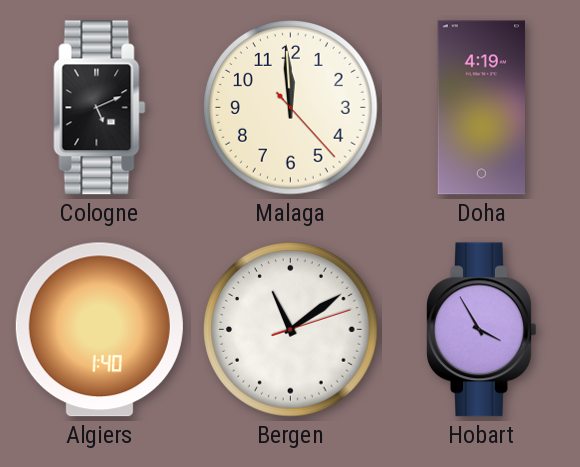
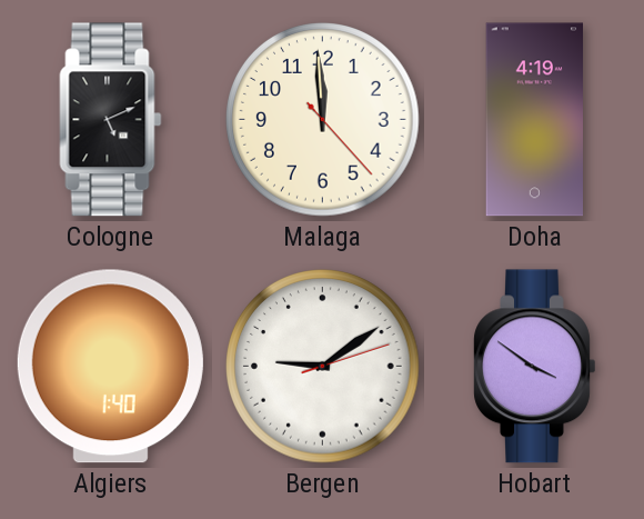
Bergen: 11:09 -> 9:09
Hobart: 3:55 -> 3:51
